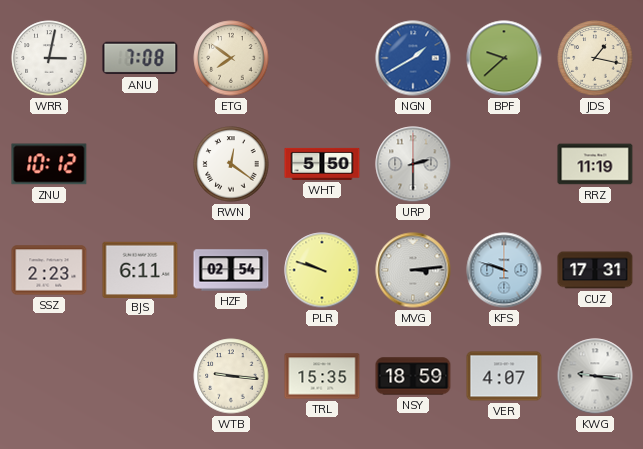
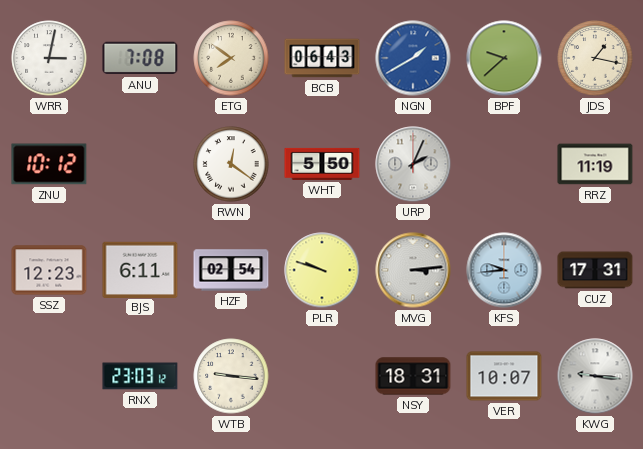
BCB: none -> 06:43
URP: 2:30 -> 2:04
SSZ: 2:23 -> 12:23
KFS: 9:48 -> 9:44
RNX: none -> 23:03
TRL: 15:35 -> none
NSY: 18:59 -> 18:31
VER: 4:07 -> 10:07
